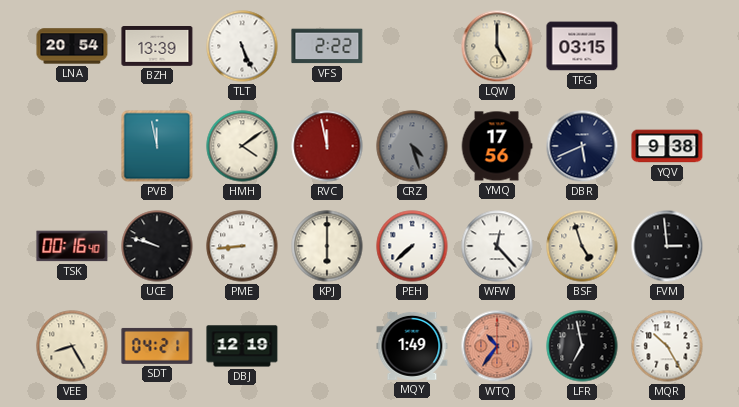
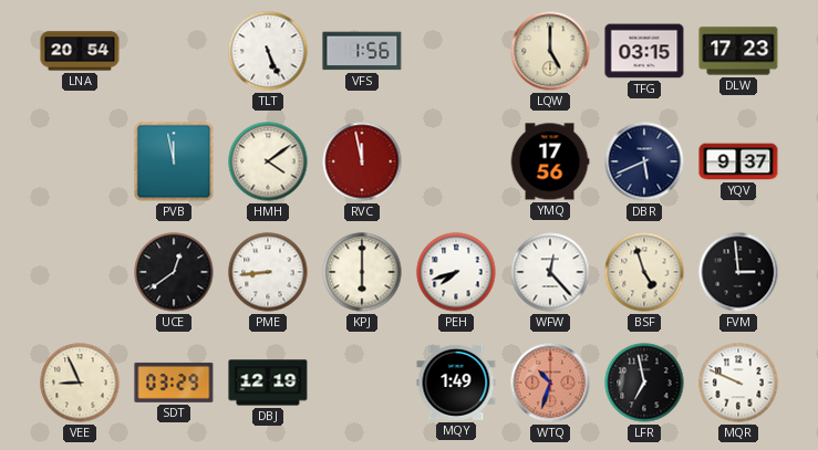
BZH: 13:39 -> none
VFS: 2:22 -> 1:56
DLW: none -> 17:23
CRZ: 4:27 -> none
YQV: 9:38 -> 9:37
TSK: 00:16 -> none
UCE: 9:48 -> 12:39
PEH: 7:38 -> 7:42
VEE: 8:25 -> 8:56
SDT: 04:21 -> 03:29
WTQ: 10:36 -> 10:33
MQR: 10:25 -> 9:49
